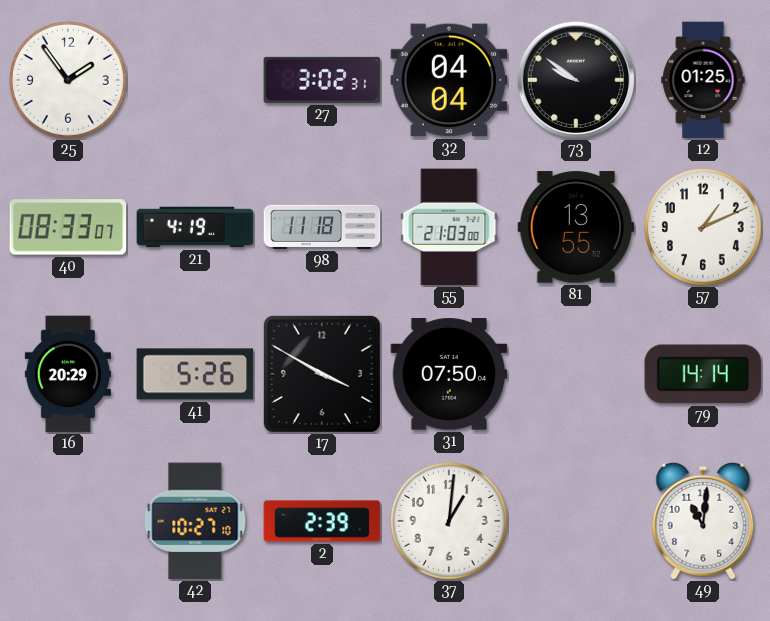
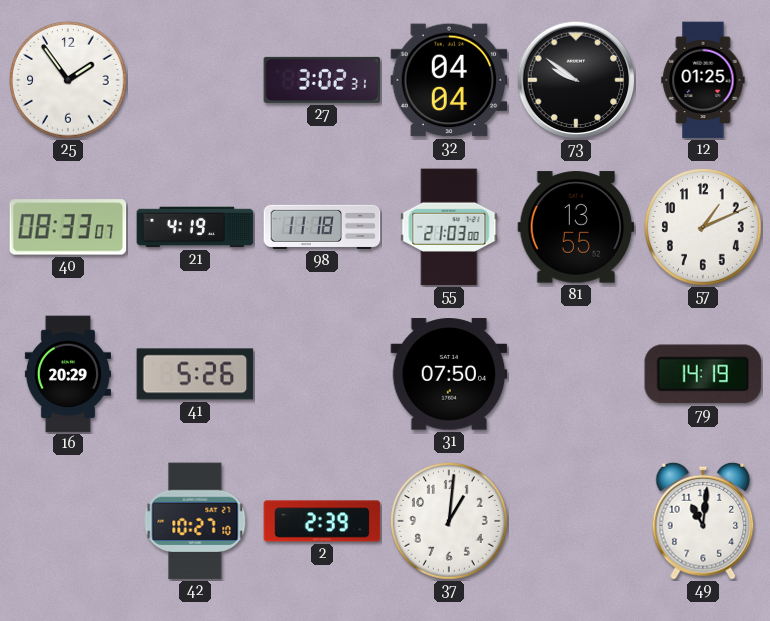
17: 3:50 -> none
79: 14:14 -> 14:19
